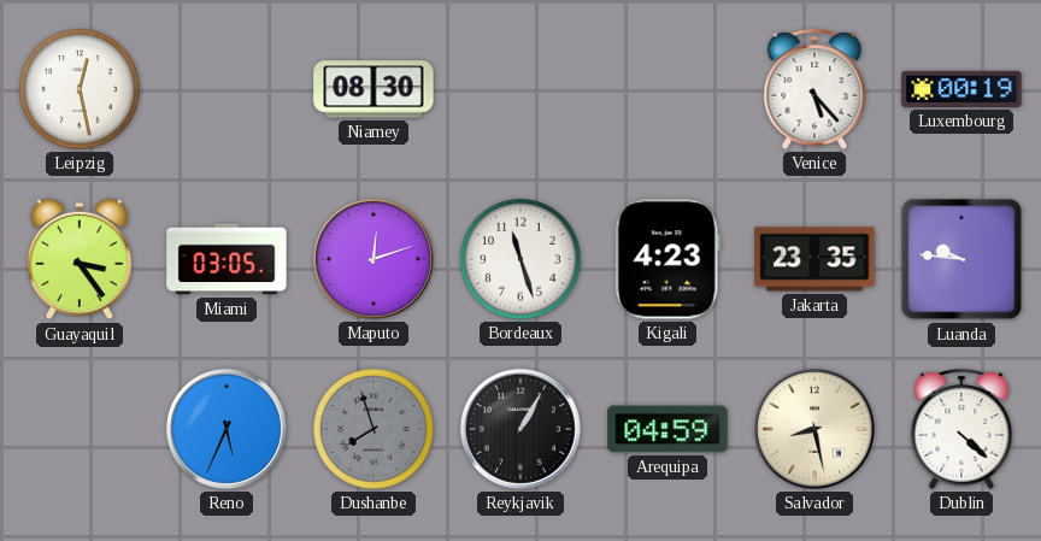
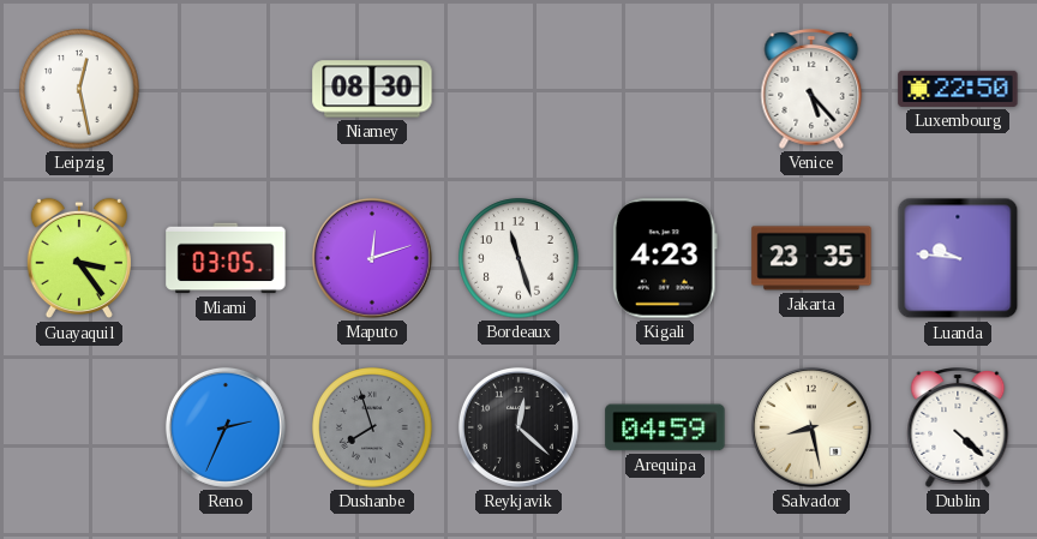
Luxembourg: 00:19 -> 22:50
Reno: 5:34 -> 2:34
Reykjavik: 1:05 -> 12:22
